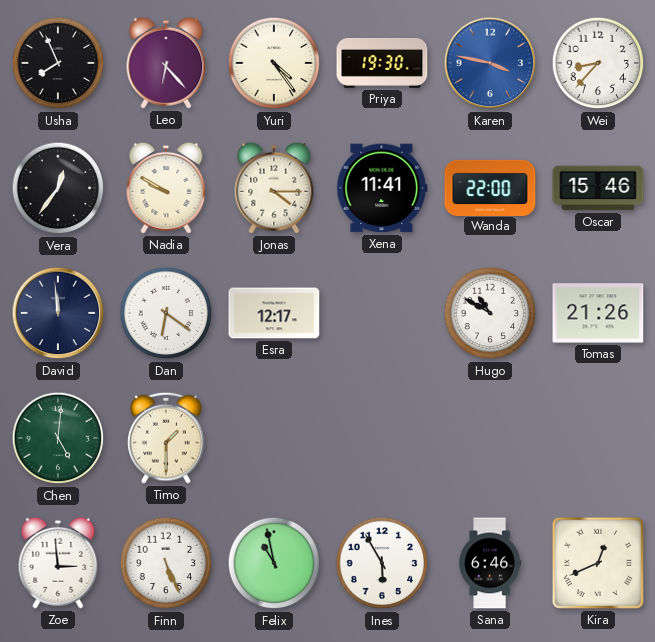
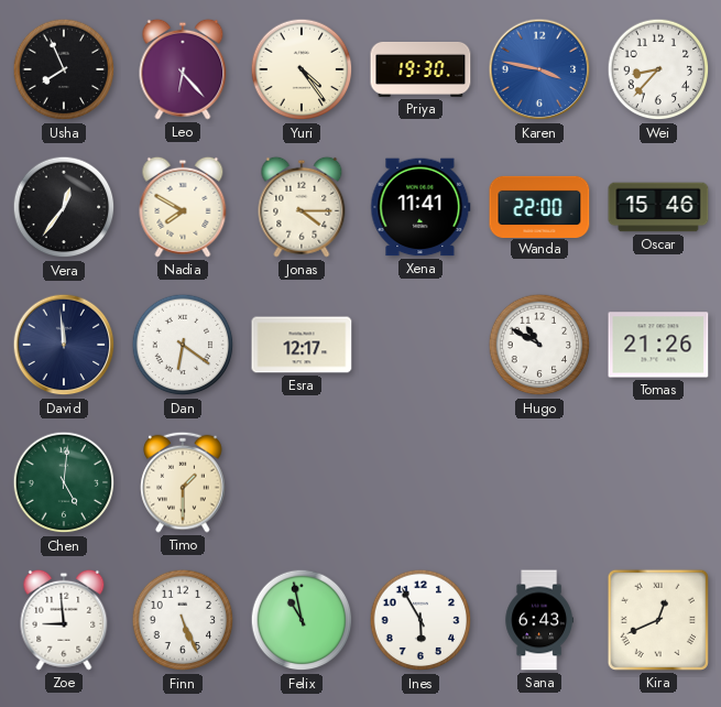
Nadia: 9:50 -> 7:50
Zoe: 2:59 -> 8:59
Sana: 6:46 -> 6:43
